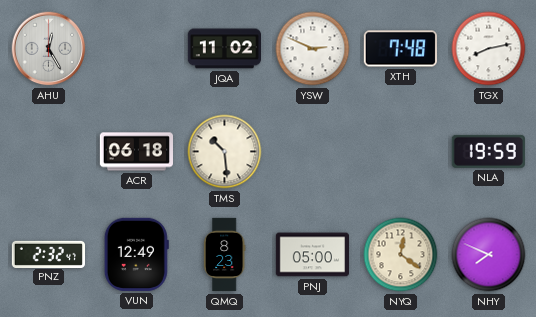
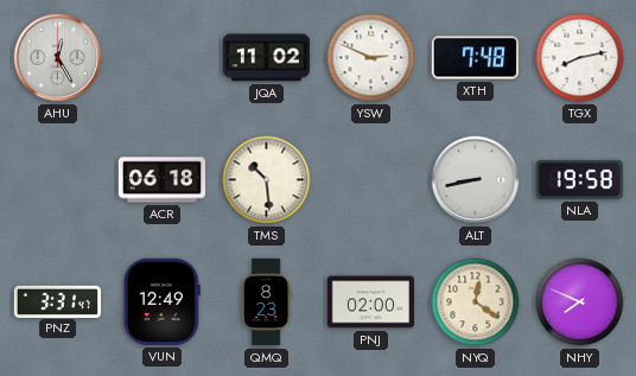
ALT: none -> 8:43
NLA: 19:59 -> 19:58
PNZ: 2:32 -> 3:31
PNJ: 05:00 -> 02:00
